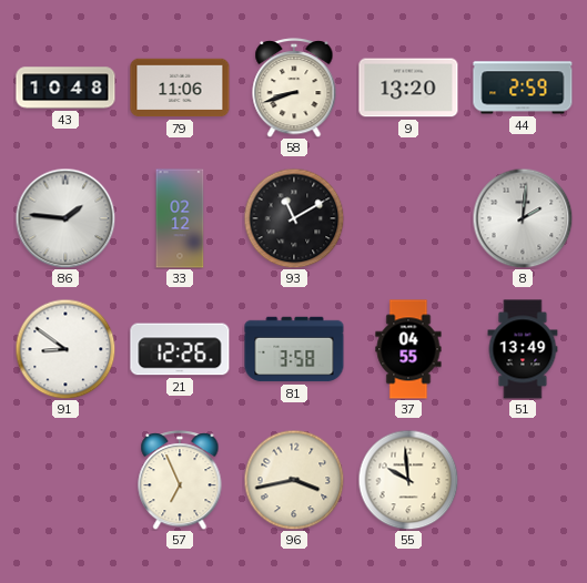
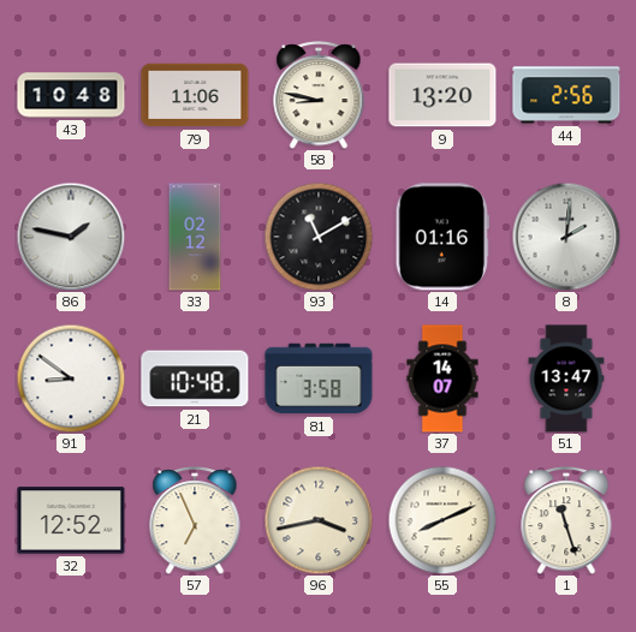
58: 8:42 -> 8:47
44: 2:59 -> 2:56
86: 1:46 -> 1:47
14: none -> 01:16
21: 12:26 -> 10:48
37: 04:55 -> 14:07
51: 13:49 -> 13:47
32: none -> 12:52
55: 9:59 -> 8:11
1: none -> 11:27
